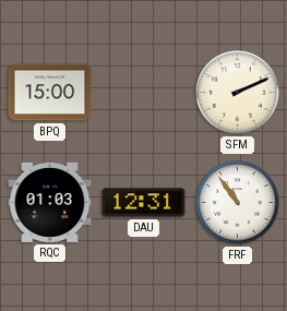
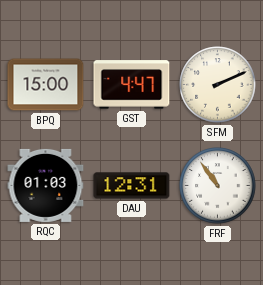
GST: none -> 4:47
